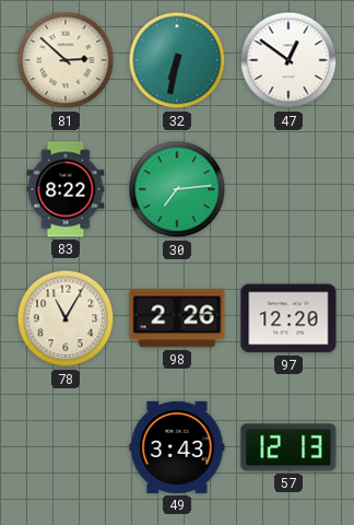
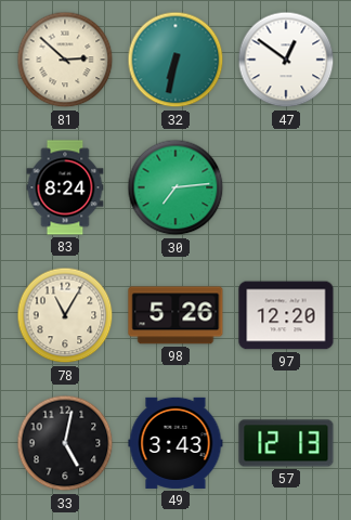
83: 8:22 -> 8:24
98: 2:26 -> 5:26
33: none -> 5:02
